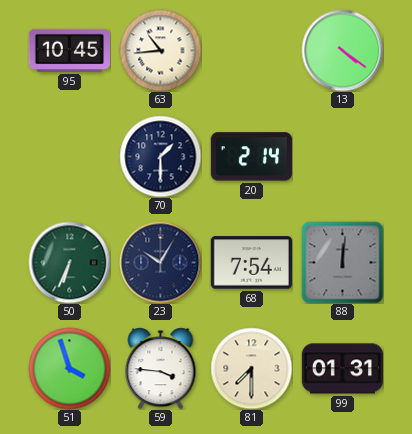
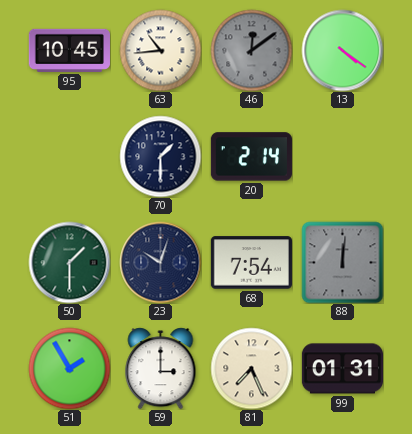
46: none -> 12:09
50: 6:34 -> 1:30
23: 10:05 -> 10:03
51: 3:57 -> 1:55
59: 3:46 -> 3:00
81: 7:30 -> 7:26
